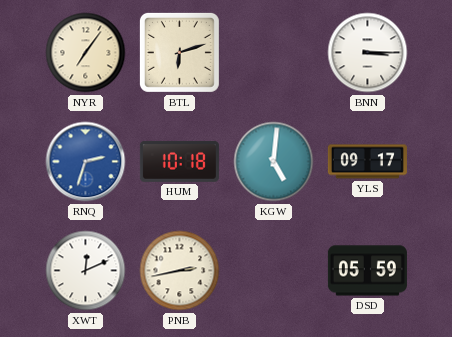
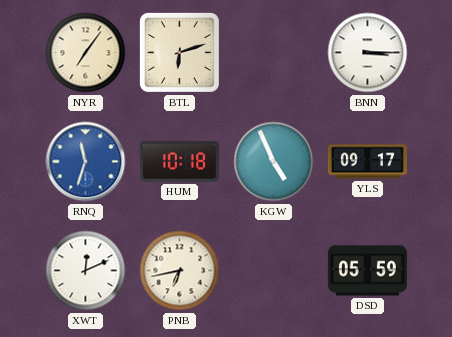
RNQ: 2:33 -> 11:33
KGW: 5:01 -> 4:56
PNB: 2:43 -> 6:43
